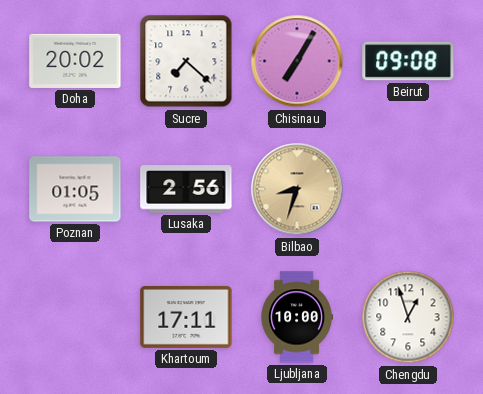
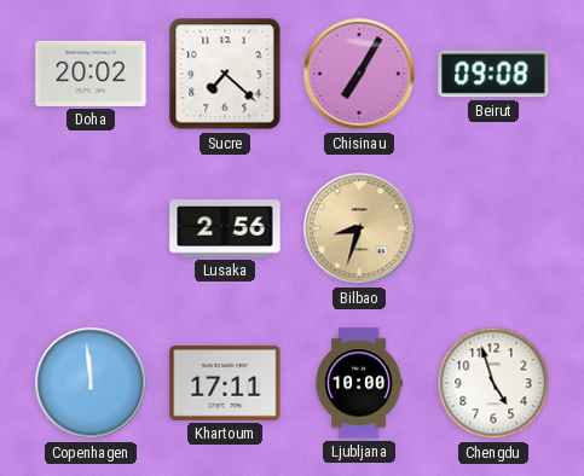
Poznan: 01:05 -> none
Copenhagen: none -> 11:59
Chengdu: 12:57 -> 4:57
